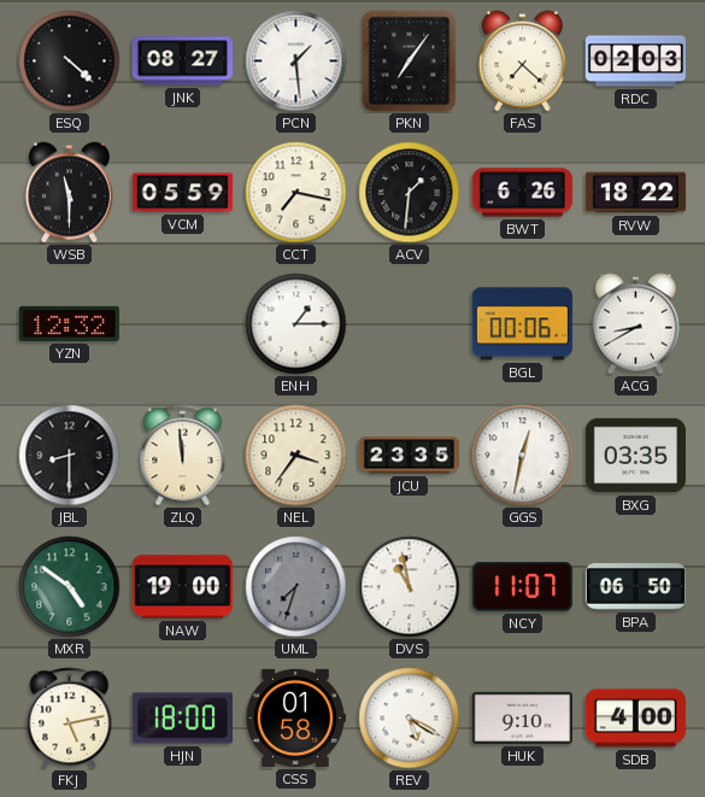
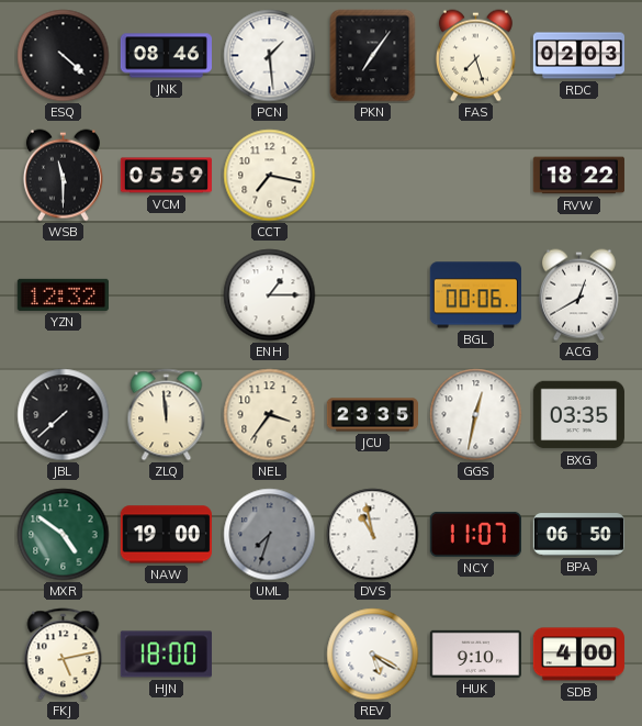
JNK: 08:27 -> 08:46
FAS: 7:22 -> 7:27
ACV: 1:31 -> none
BWT: 6:26 -> none
ACG: 8:40 -> 12:40
JBL: 8:30 -> 7:38
CSS: 01:58 -> none
